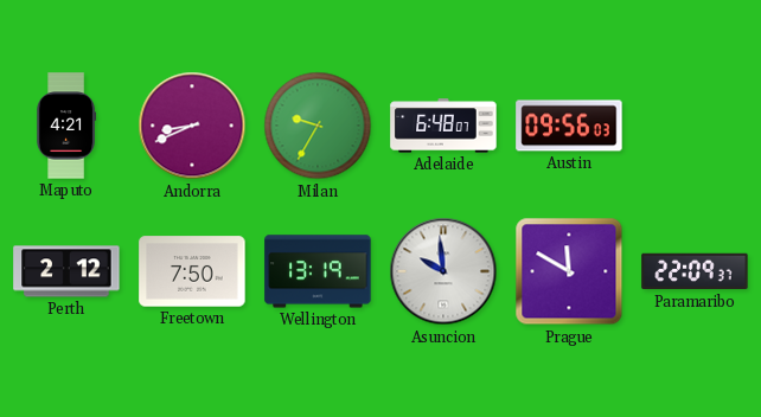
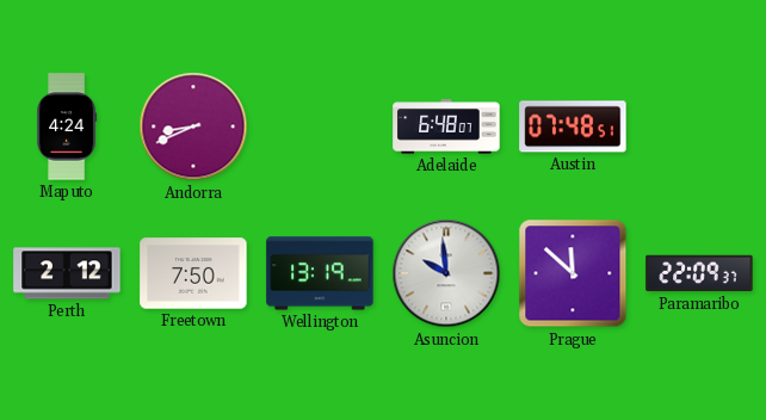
Maputo: 4:21 -> 4:24
Milan: 9:35 -> none
Austin: 09:56 -> 07:48
Prague: 11:50 -> 11:52
